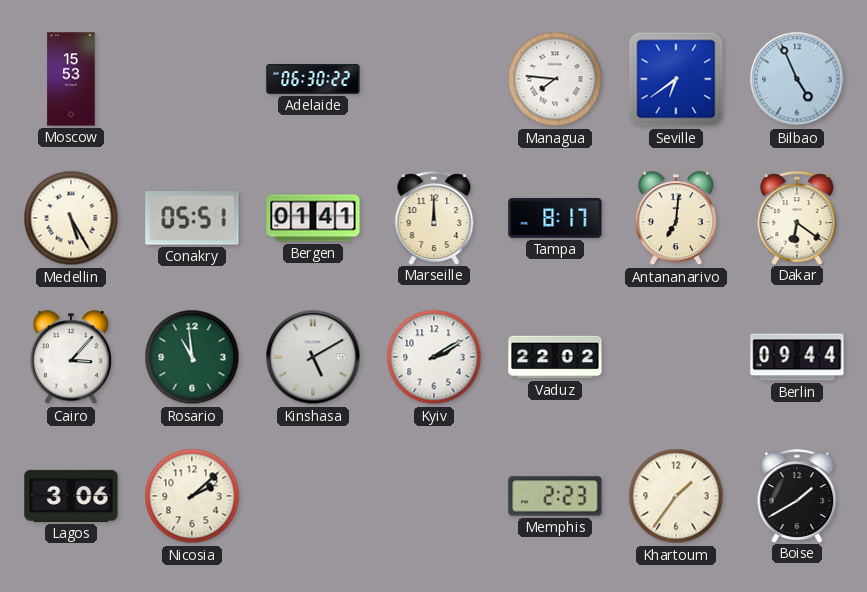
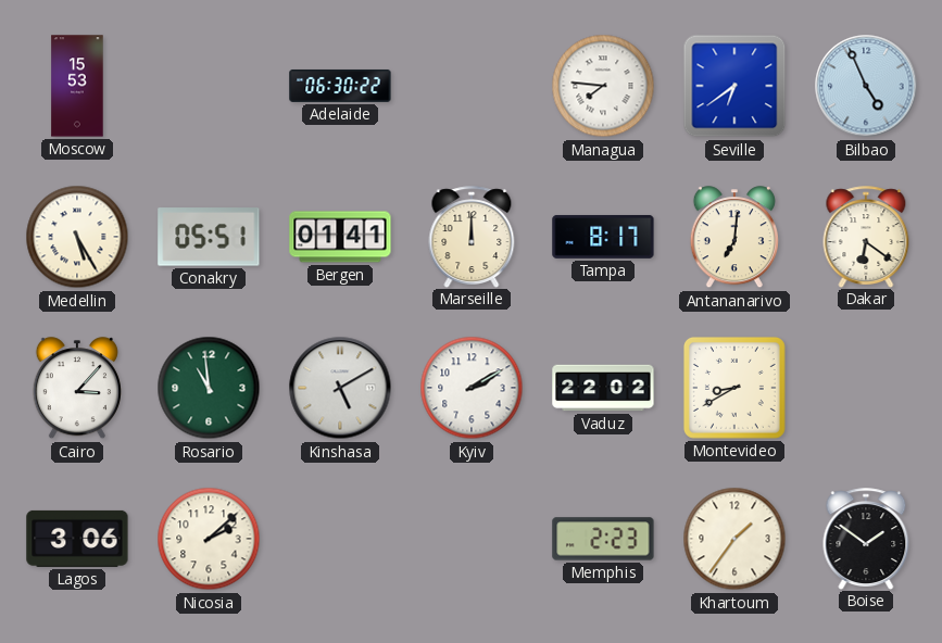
Montevideo: none -> 8:40
Berlin: 09:44 -> none
Boise: 1:40 -> 1:51
